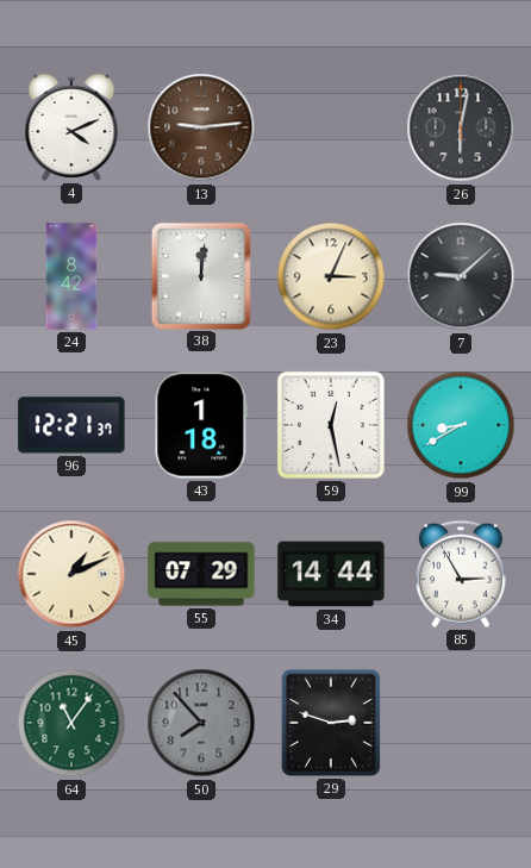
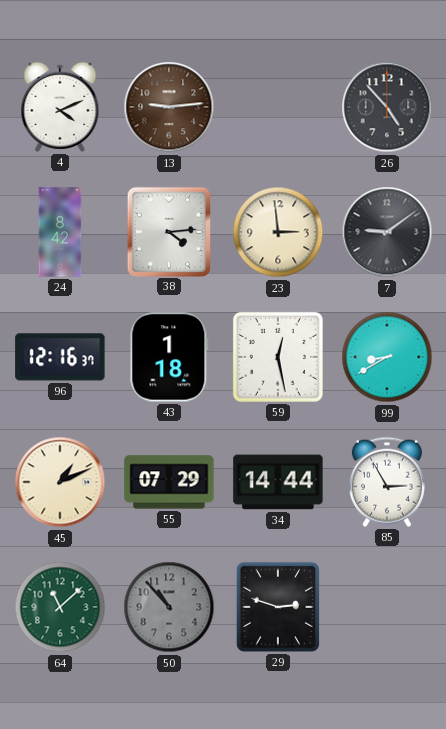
26: 6:02 -> 4:53
38: 12:01 -> 4:14
23: 3:04 -> 2:59
7: 9:08 -> 9:09
96: 12:21 -> 12:16
64: 11:06 -> 11:08
50: 7:53 -> 10:53
